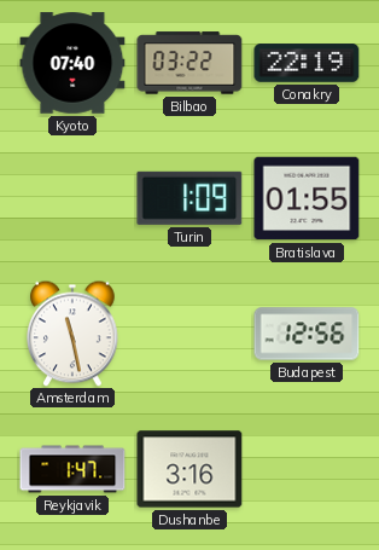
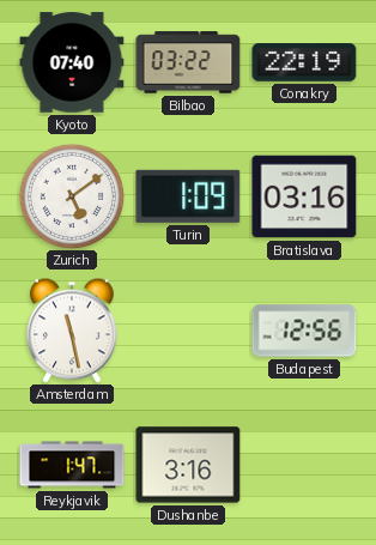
Zurich: none -> 5:09
Bratislava: 01:55 -> 03:16
